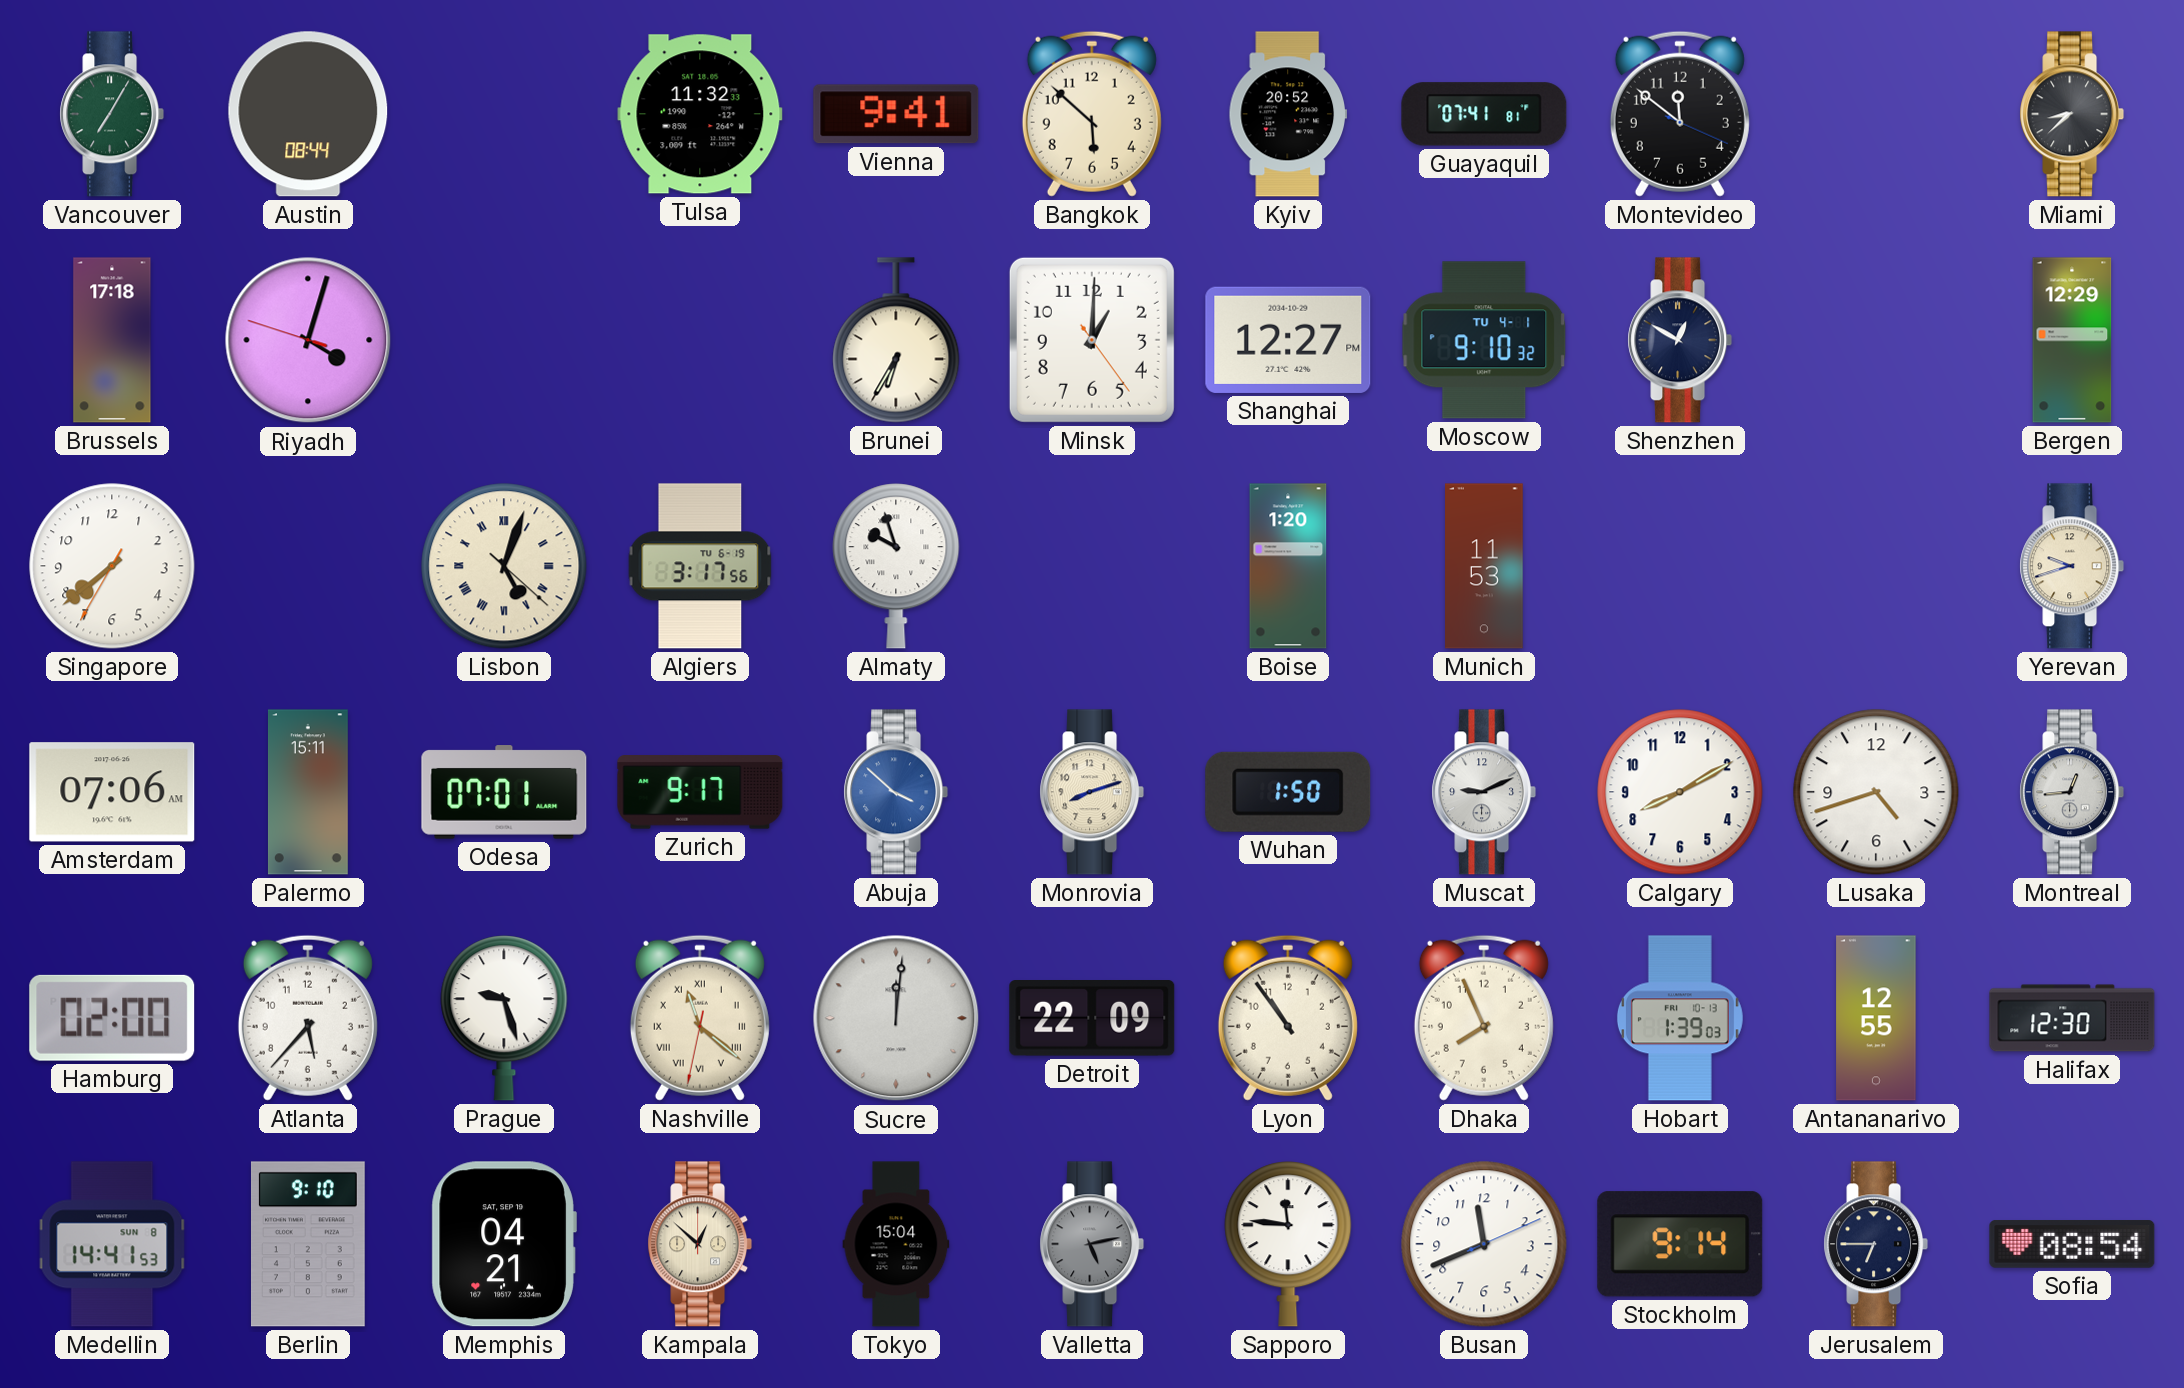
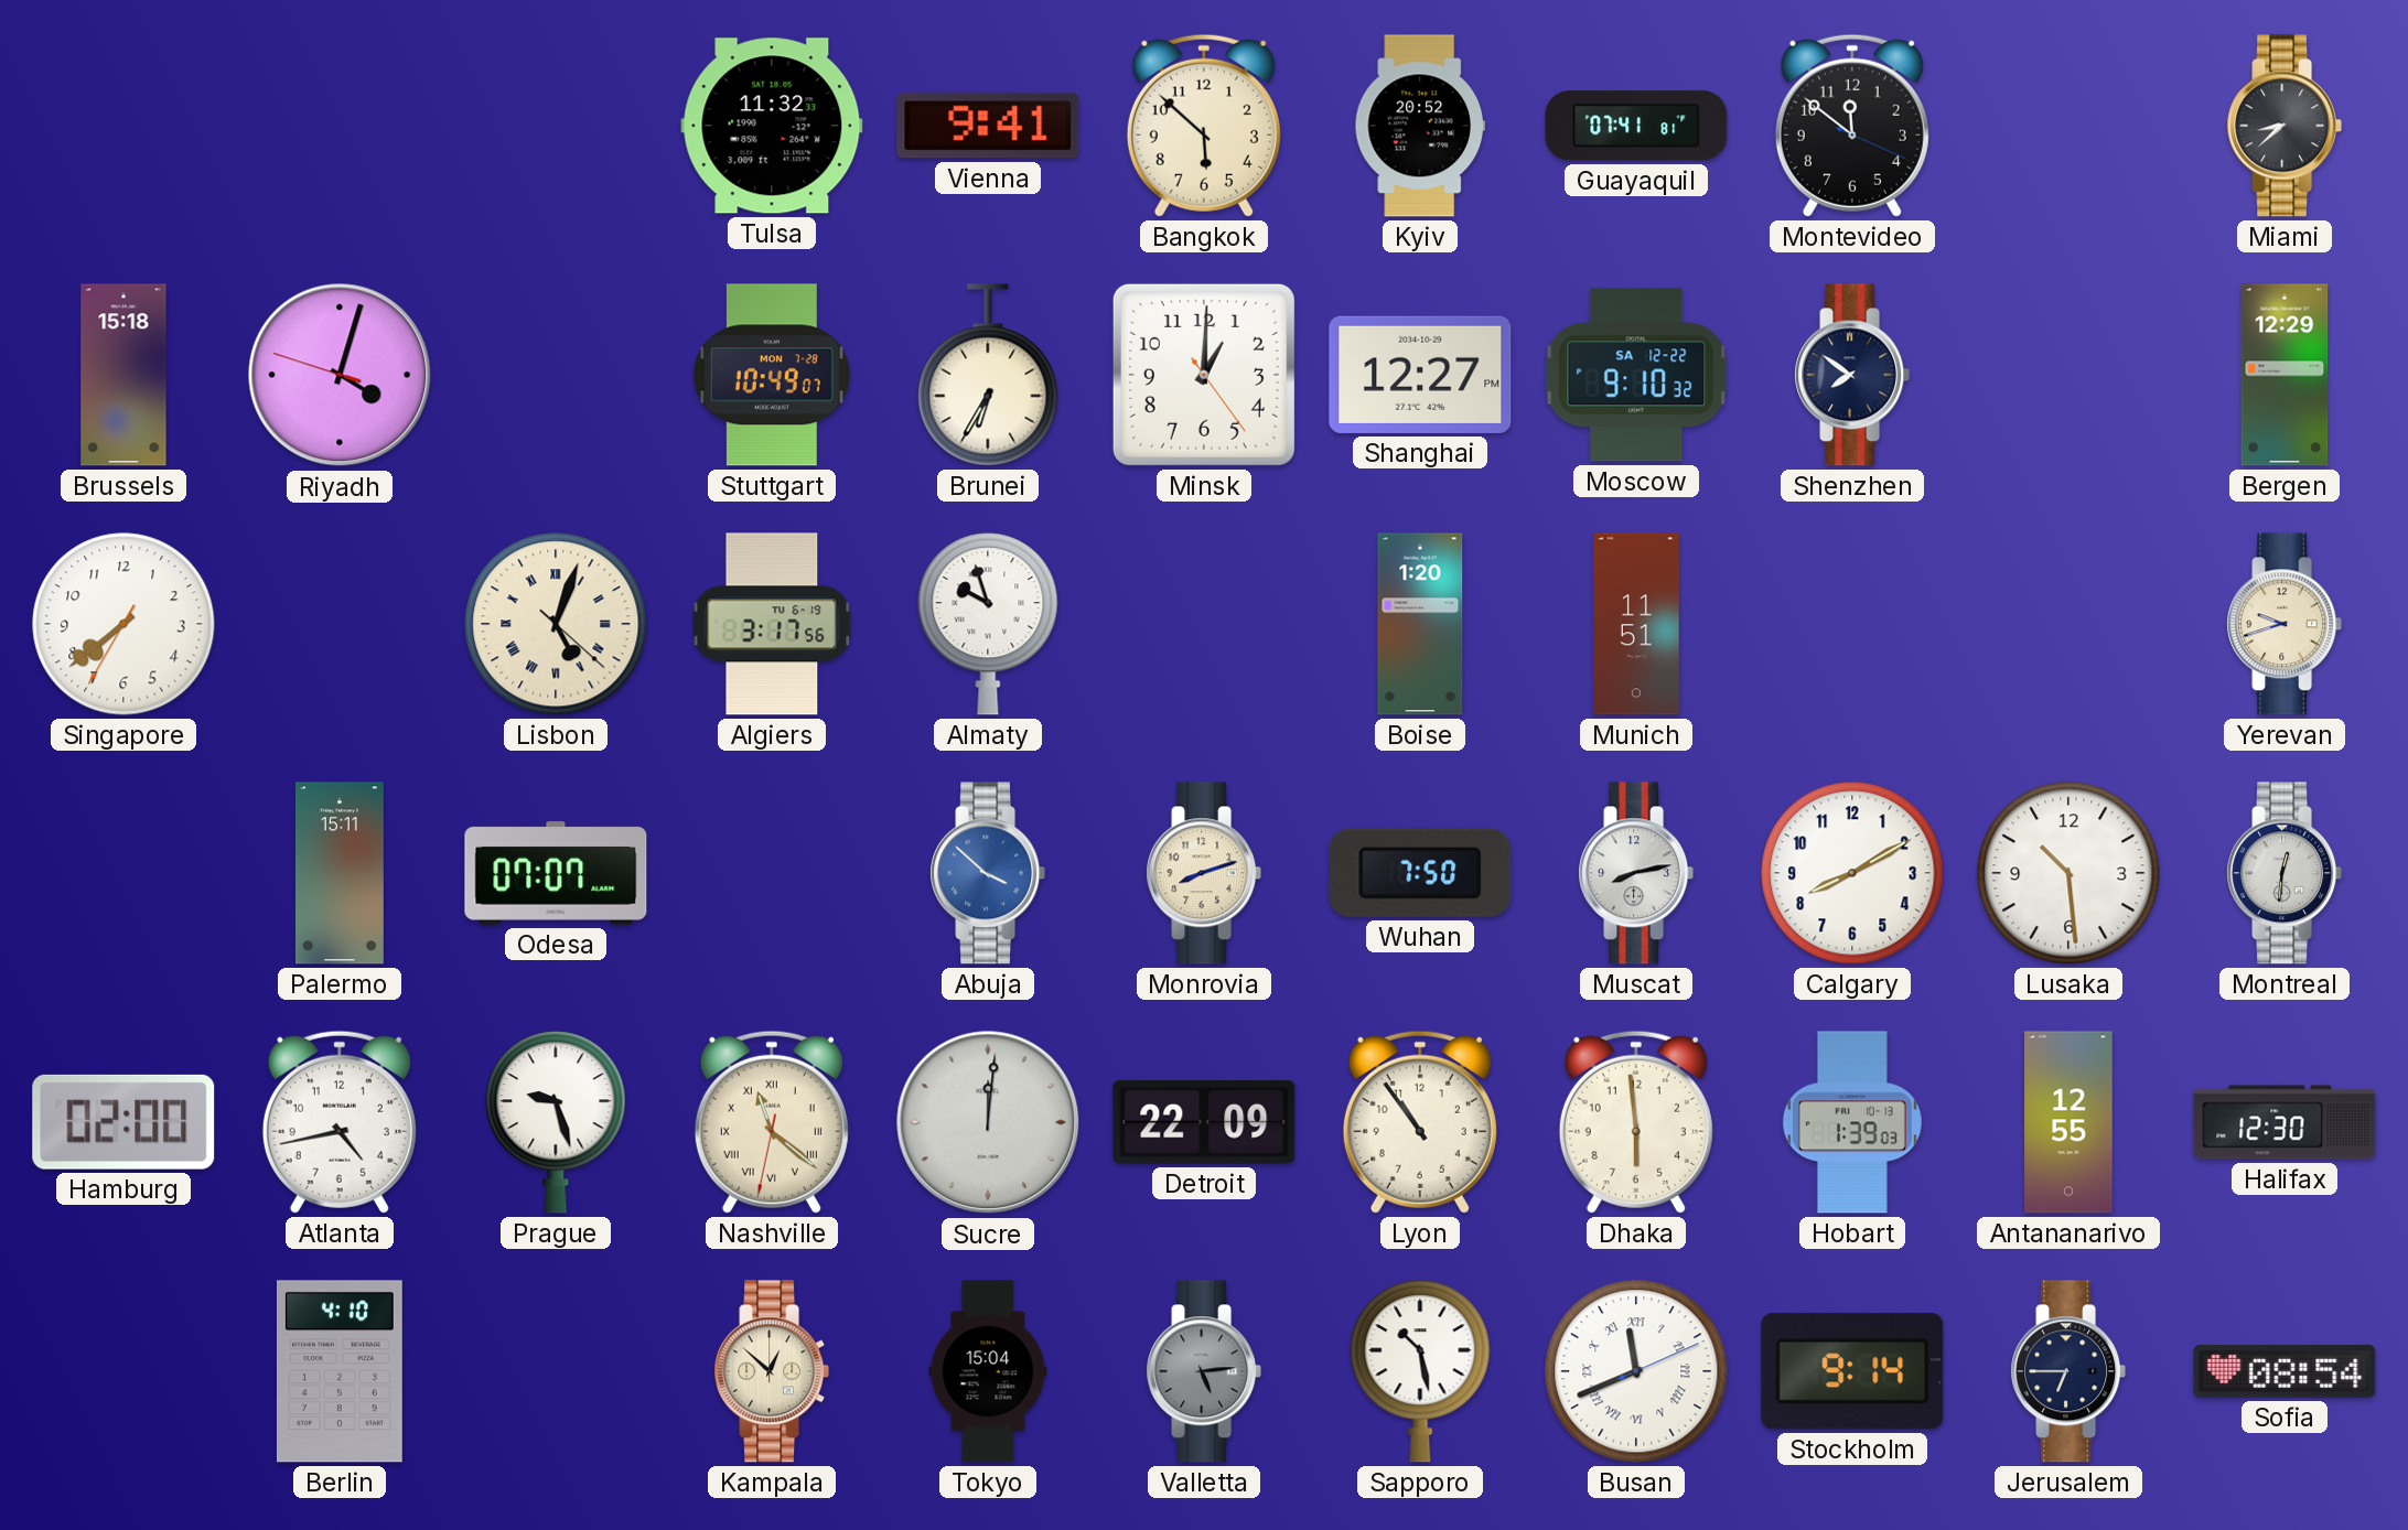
Vancouver: 7:05 -> none
Austin: 08:44 -> none
Brussels: 17:18 -> 15:18
Stuttgart: none -> 10:49
Moscow date: TU 4-1 -> SA 12-22
Shenzhen: 12:50 -> 7:51
Munich: 11:53 -> 11:51
Amsterdam: 07:06 -> none
Odesa: 07:01 -> 07:07
Zurich: 9:17 -> none
Wuhan: 1:50 -> 7:50
Muscat: 9:11 -> 8:13
Lusaka: 4:42 -> 10:29
Montreal: 12:44 -> 12:31
Atlanta: 5:37 -> 4:43
Dhaka: 7:56 -> 5:59
Medellin: 14:41 -> none
Berlin: 9:10 -> 4:10
Memphis: 04:21 -> none
Valletta: 5:13 -> 5:14
Sapporo: 11:46 -> 10:28
Busan numerals: Arabic -> Roman
